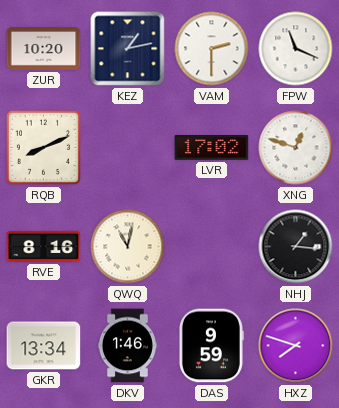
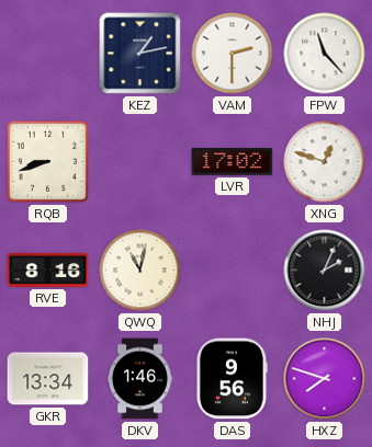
ZUR: 10:20 -> none
FPW: 11:19 -> 11:23
RQB: 8:11 -> 8:42
NHJ: 1:16 -> 2:04
DAS: 9:59 -> 9:56
